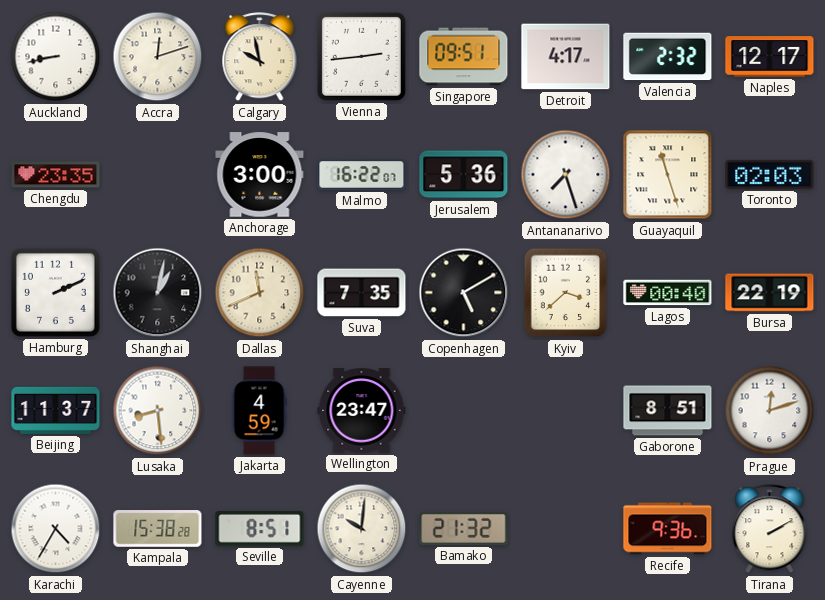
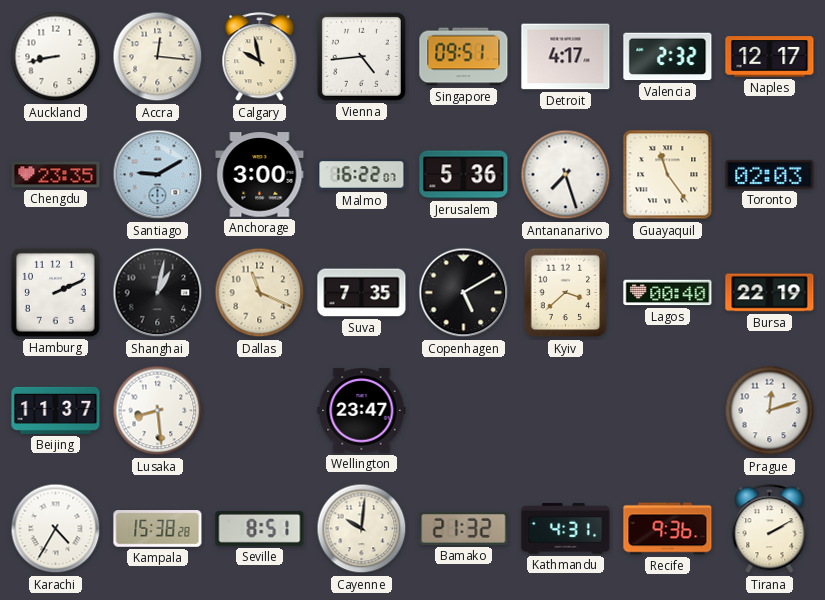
Accra: 12:12 -> 12:16
Vienna: 2:44 -> 4:44
Santiago: none -> 9:10
Guayaquil: 11:27 -> 11:24
Dallas: 11:41 -> 11:19
Jakarta: 4:59 -> none
Gaborone: 8:51 -> none
Kathmandu: none -> 4:31
